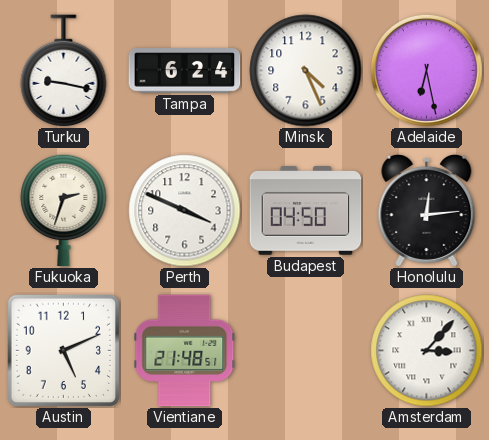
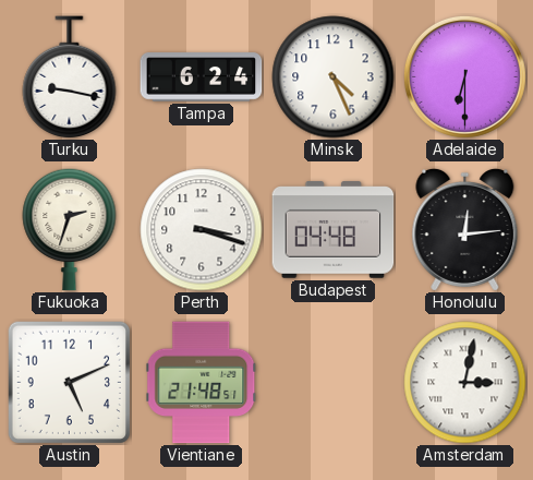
Adelaide: 6:28 -> 6:30
Perth: 3:49 -> 3:18
Budapest: 04:50 -> 04:48
Amsterdam: 3:07 -> 3:02
